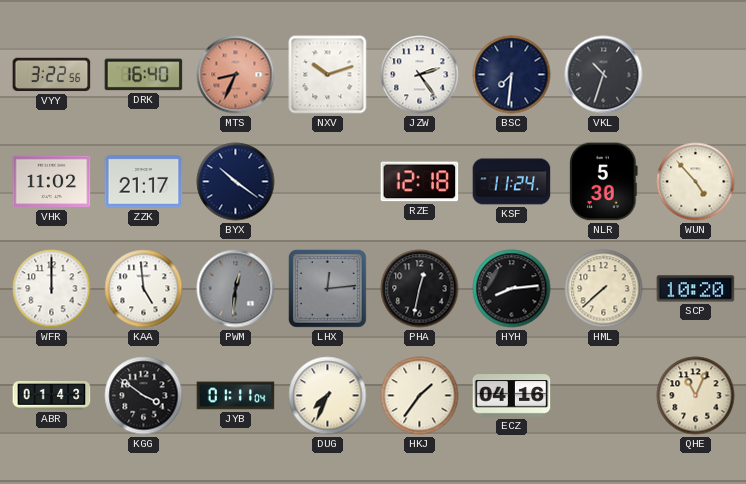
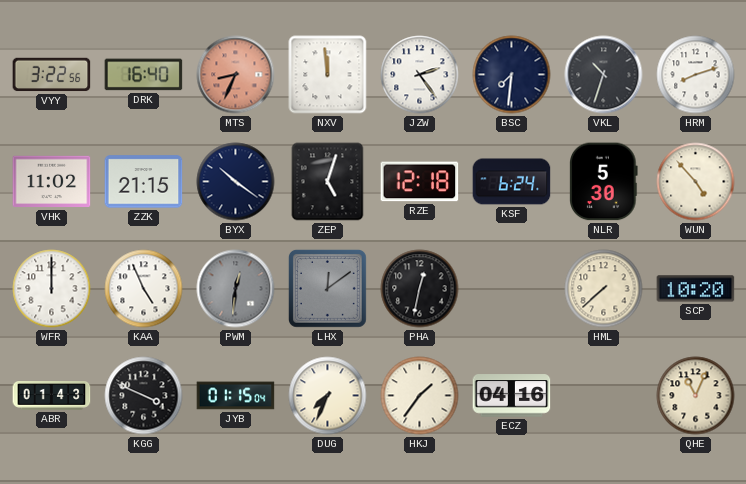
NXV: 10:12 -> 11:59
HRM: none -> 8:12
ZZK: 21:17 -> 21:15
ZEP: none -> 5:03
KSF: 11:24 -> 6:24
KAA: 4:59 -> 4:56
LHX: 12:14 -> 12:09
HYH: 8:14 -> none
KGG: 3:51 -> 3:49
JYB: 01:11 -> 01:15
